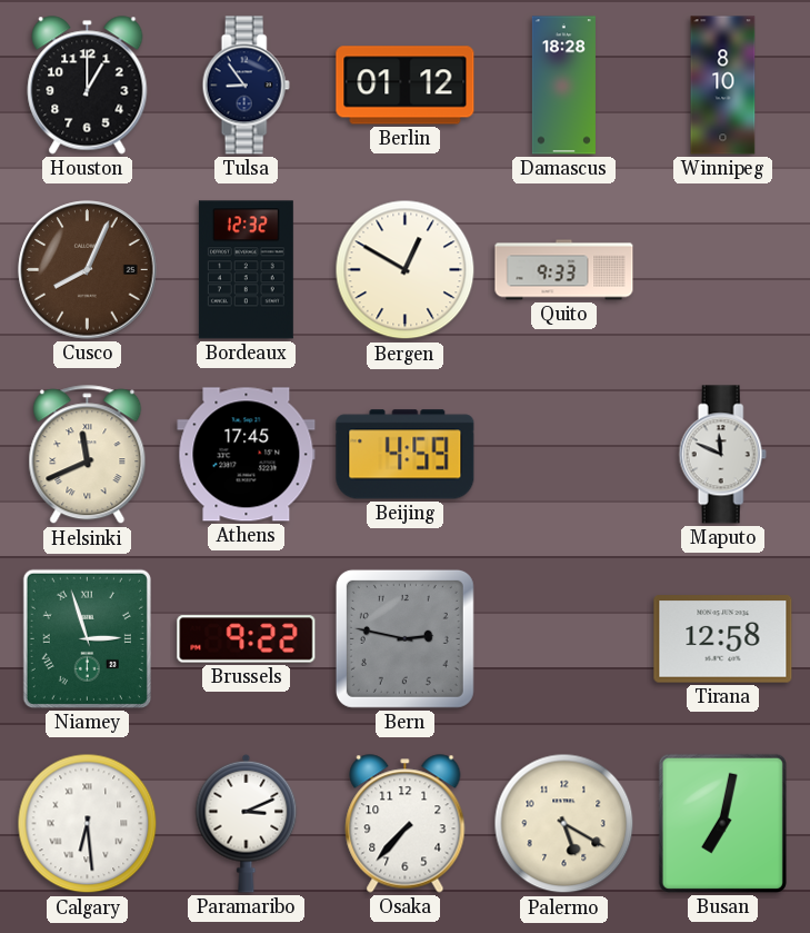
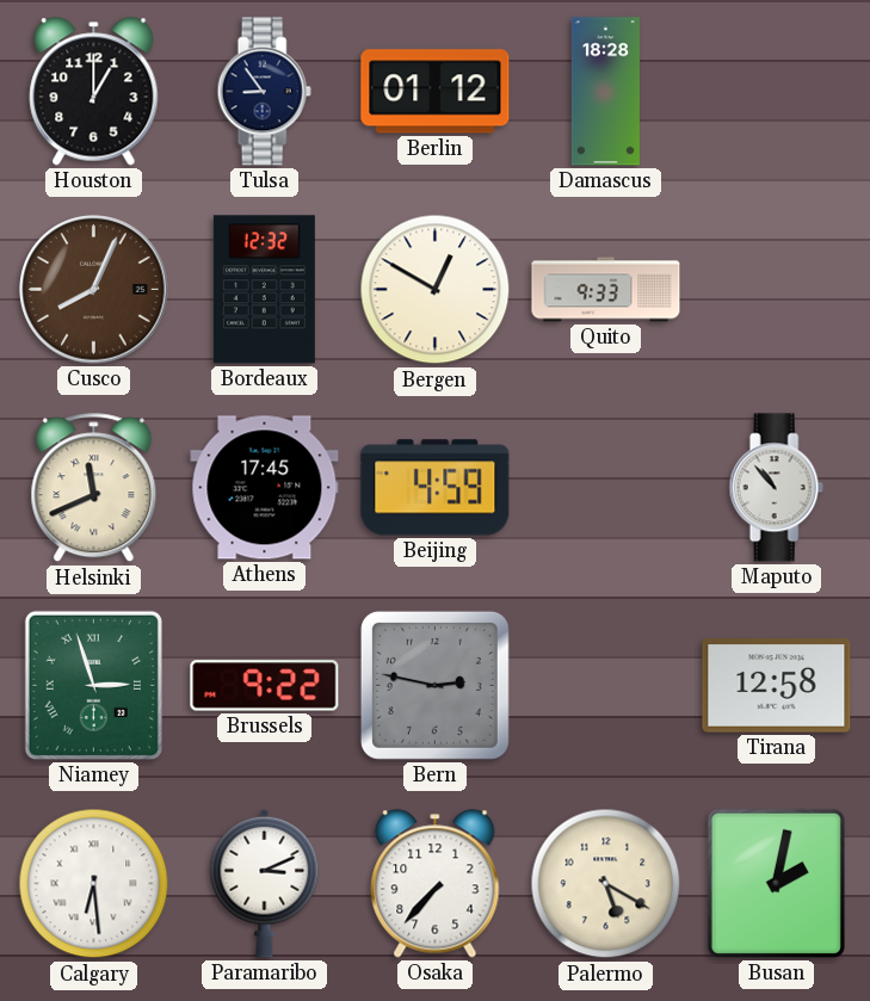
Winnipeg: 8:10 -> none
Maputo: 11:49 -> 10:53
Busan: 7:02 -> 2:02
